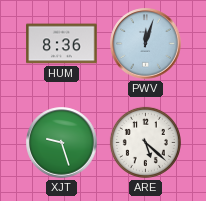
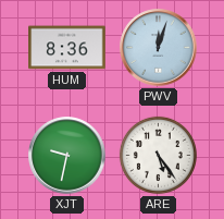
XJT: 9:27 -> 9:32
ARE: 5:22 -> 5:24
